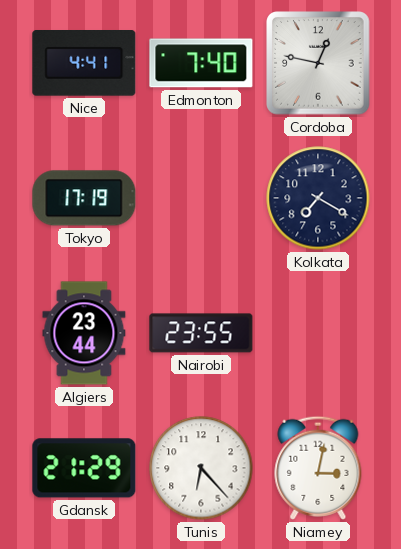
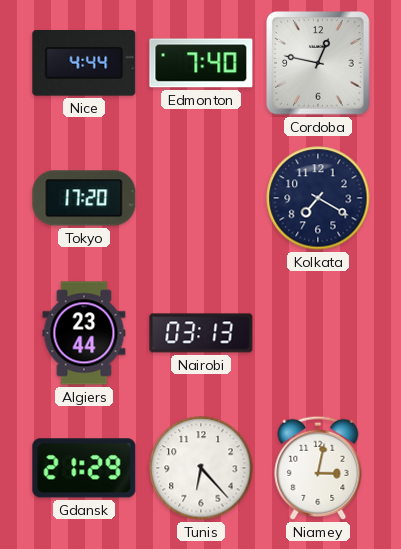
Nice: 4:41 -> 4:44
Tokyo: 17:19 -> 17:20
Nairobi: 23:55 -> 03:13
